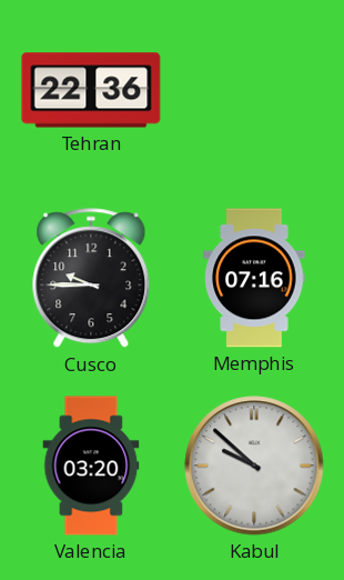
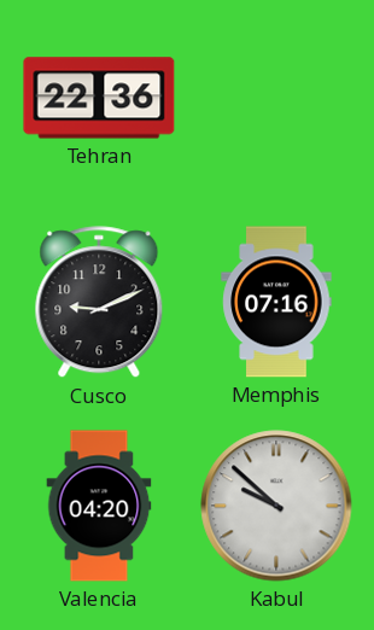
Cusco: 9:45 -> 9:11
Valencia: 03:20 -> 04:20
